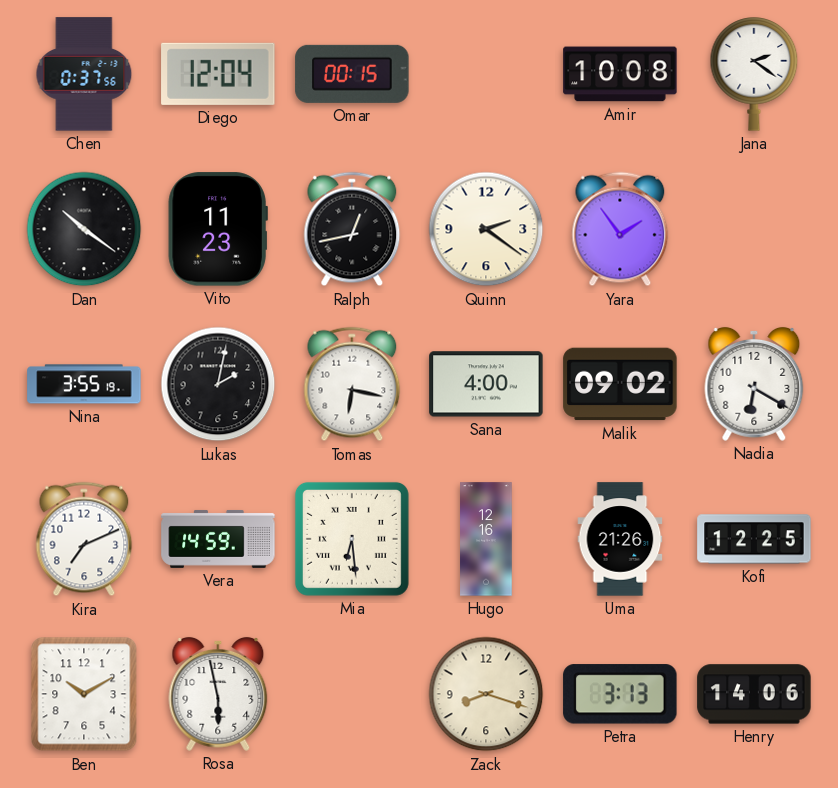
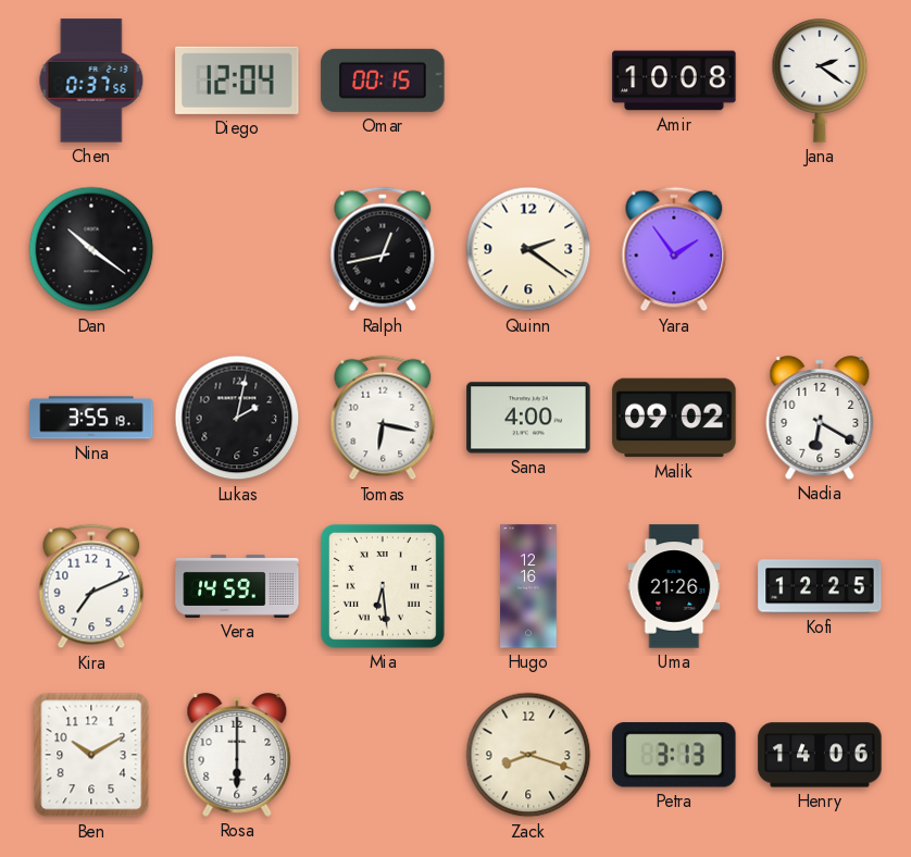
Vito: 11:23 -> none
Rosa: 5:58 -> 6:00
